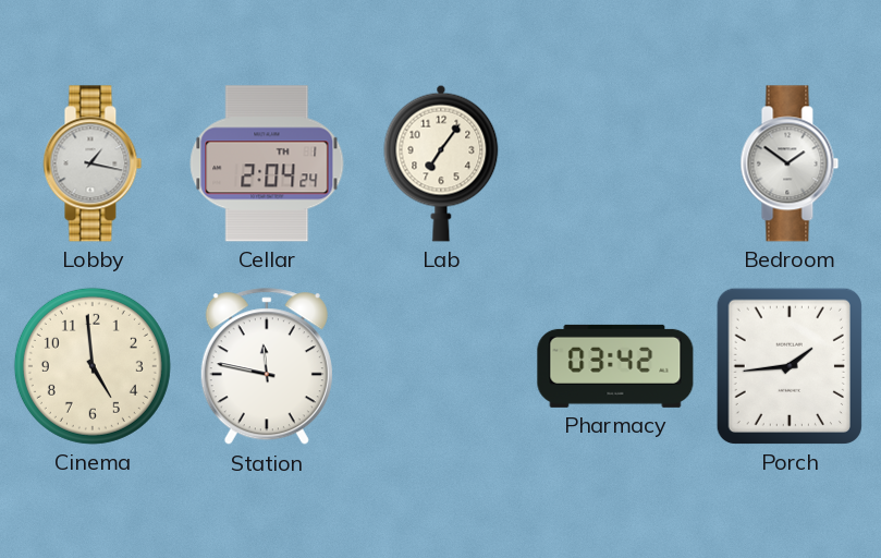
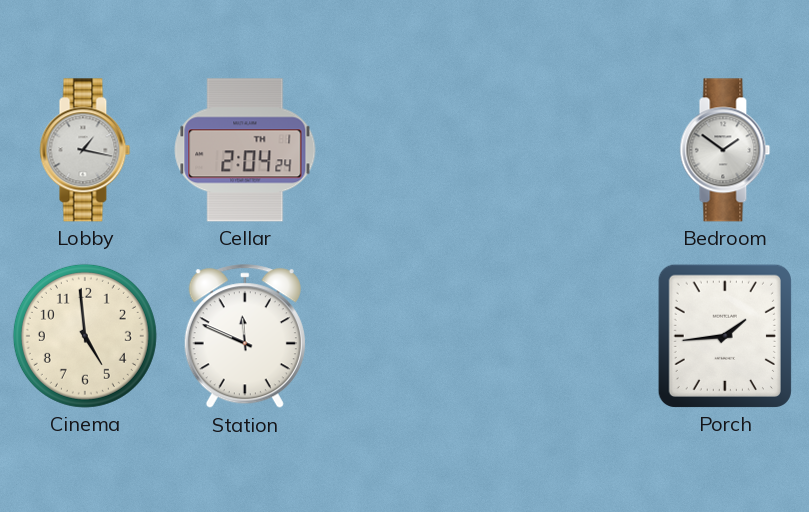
Lab: 7:06 -> none
Station: 11:47 -> 11:49
Pharmacy: 03:42 -> none
